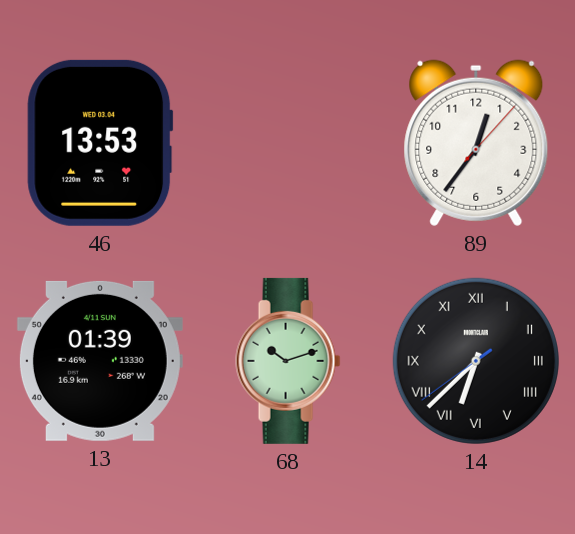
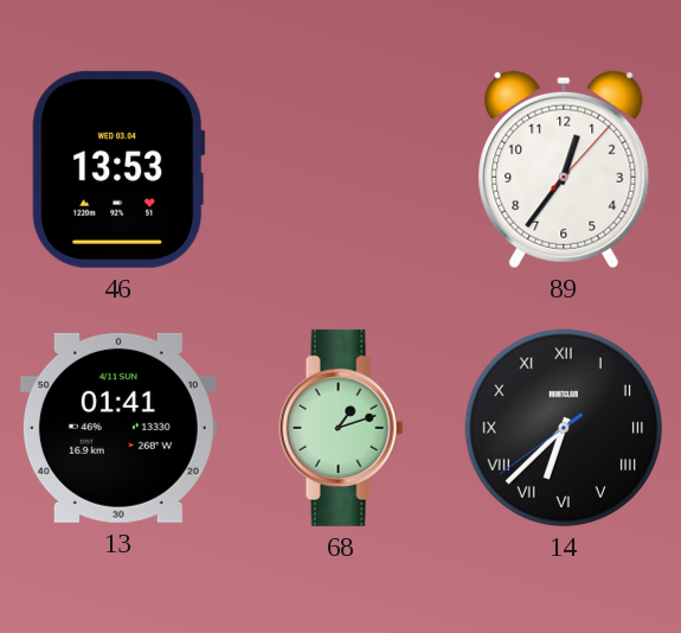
13: 01:39 -> 01:41
68: 10:12 -> 1:12
